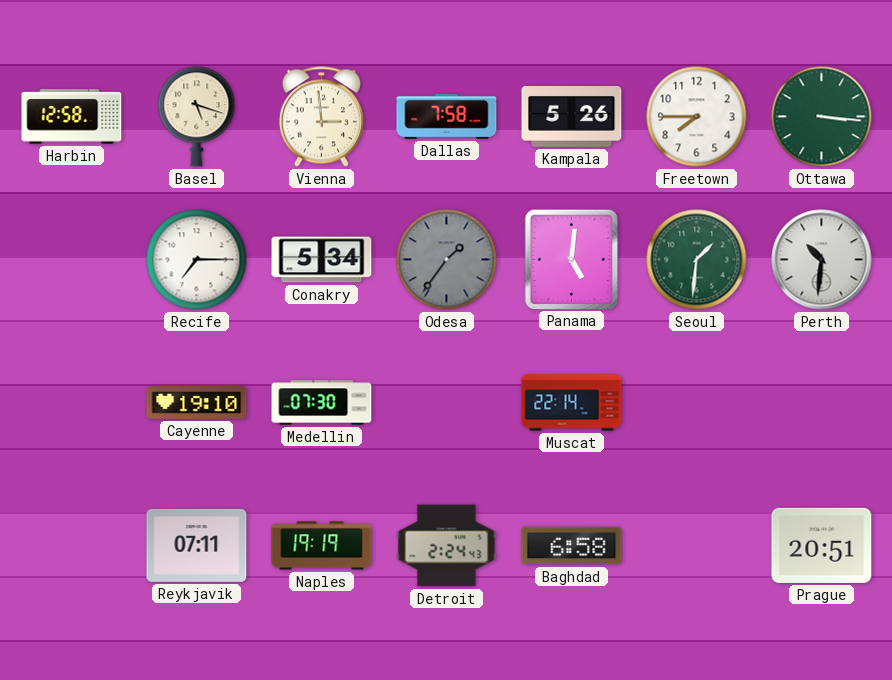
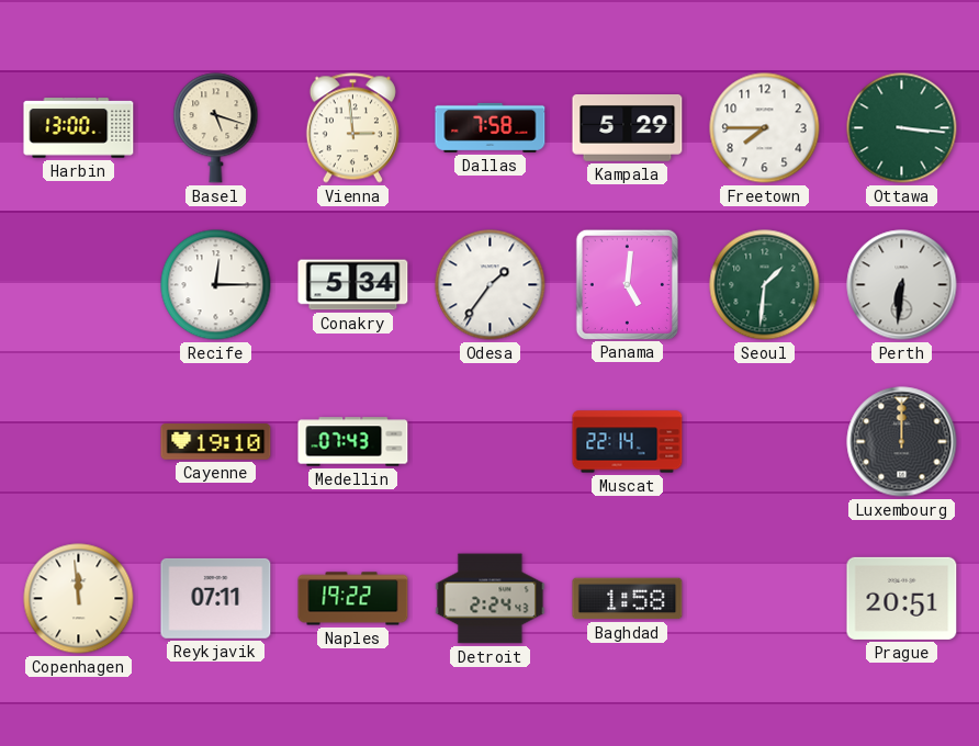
Harbin: 12:58 -> 13:00
Kampala: 5:26 -> 5:29
Recife: 7:15 -> 12:15
Odesa dial: grey -> white
Perth: 10:31 -> 6:31
Medellin: 07:30 -> 07:43
Luxembourg: none -> 12:00
Copenhagen: none -> 11:59
Naples: 19:19 -> 19:22
Baghdad: 6:58 -> 1:58
